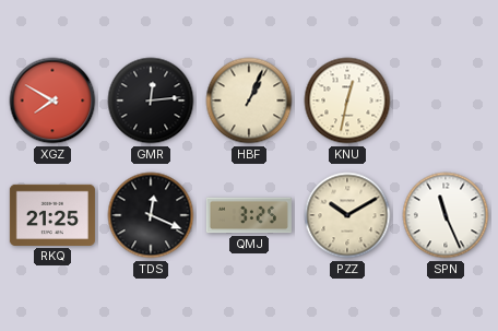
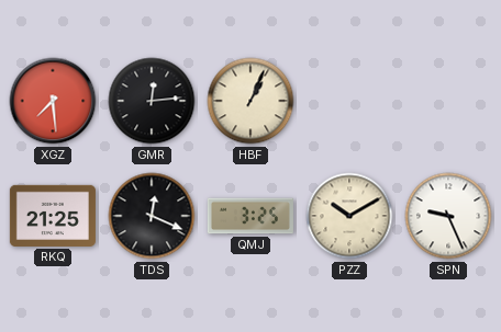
XGZ: 7:50 -> 7:29
KNU: 12:32 -> none
SPN: 11:26 -> 9:26
